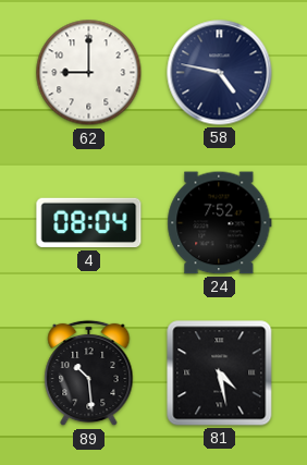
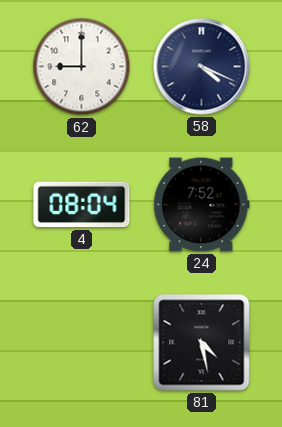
58: 4:47 -> 4:19
89: 10:29 -> none
